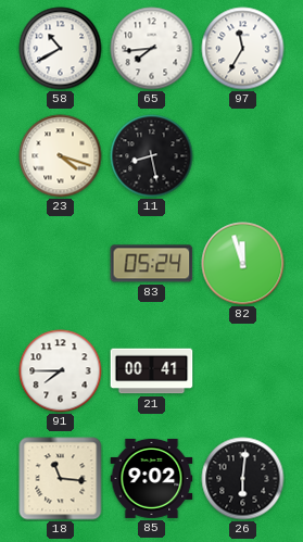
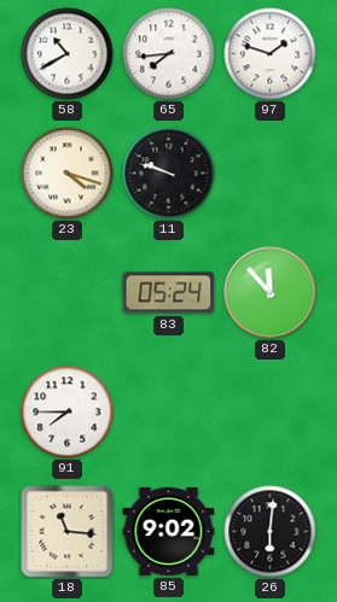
97: 11:35 -> 1:48
11: 8:28 -> 9:48
82: 11:57 -> 11:53
21: 00:41 -> none
